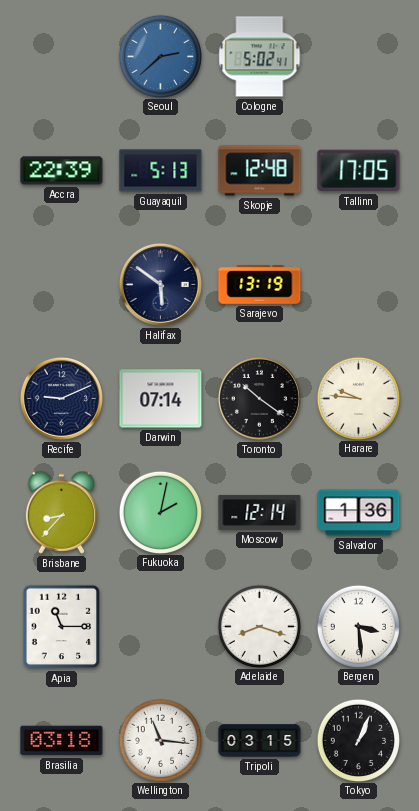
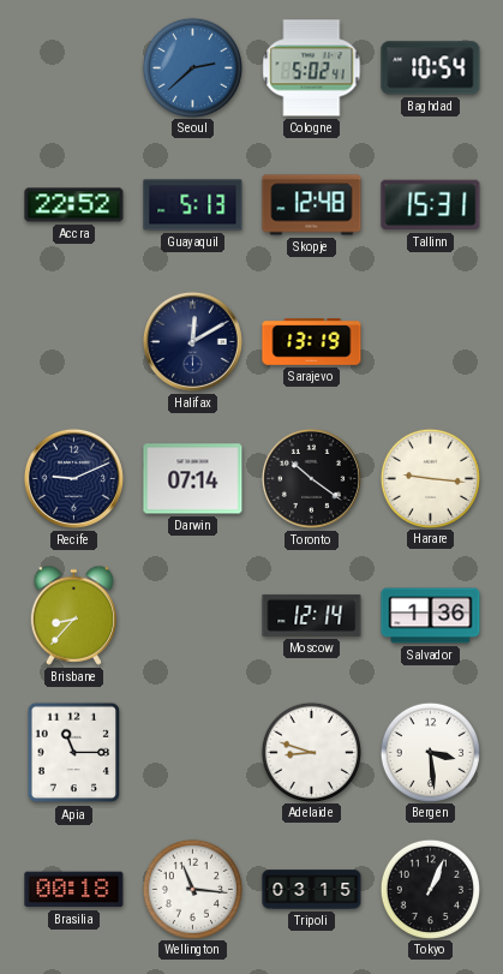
Baghdad: none -> 10:54
Accra: 22:39 -> 22:52
Tallinn: 17:05 -> 15:31
Halifax: 5:51 -> 12:10
Harare: 9:46 -> 9:16
Fukuoka: 2:02 -> none
Adelaide: 8:18 -> 8:48
Brasilia: 03:18 -> 00:18
